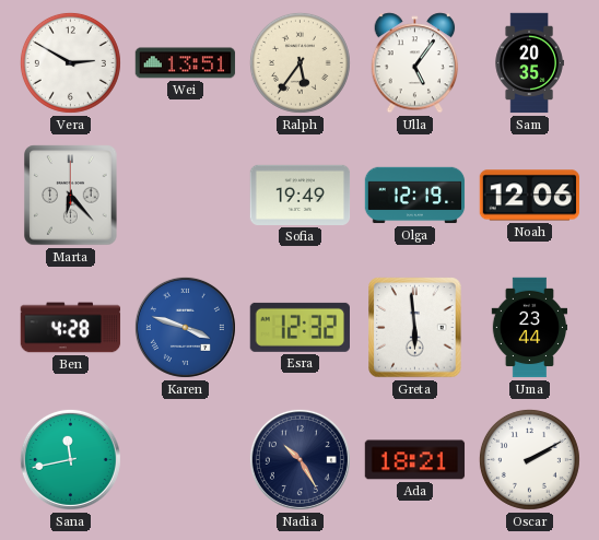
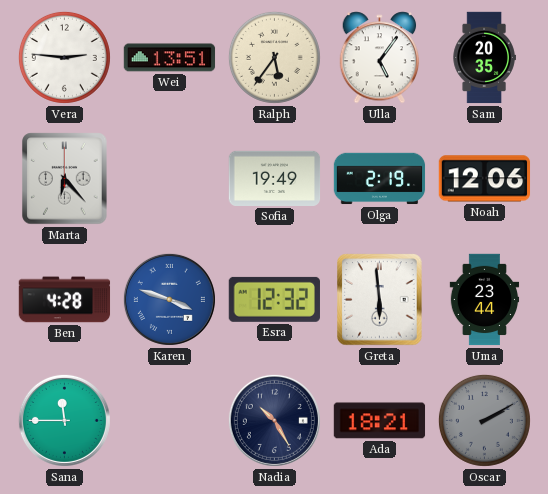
Vera: 2:50 -> 2:46
Olga: 12:19 -> 2:19
Sana: 11:43 -> 11:45
Oscar dial: white -> grey
